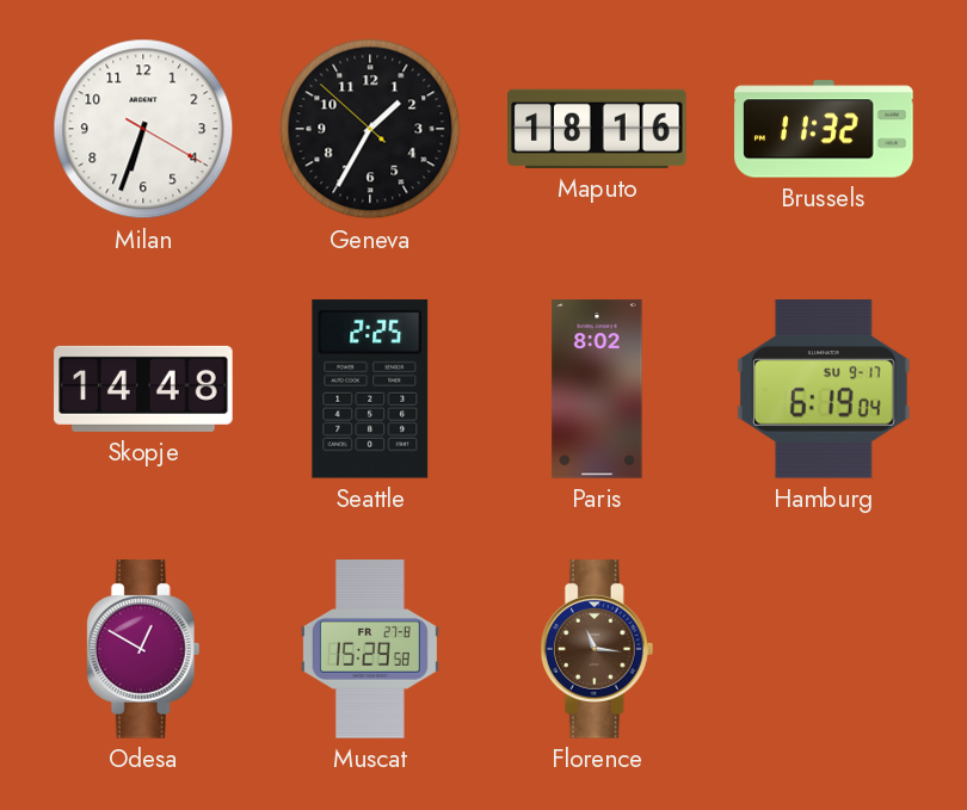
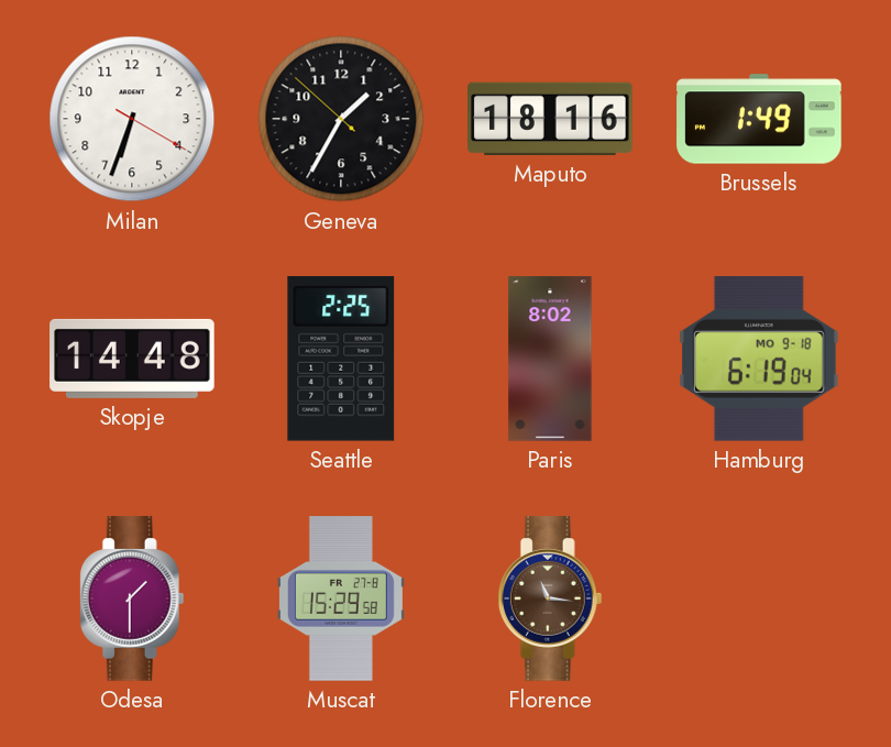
Brussels: 11:32 -> 1:49
Hamburg date: SU 9-17 -> MO 9-18
Odesa: 12:50 -> 1:30
